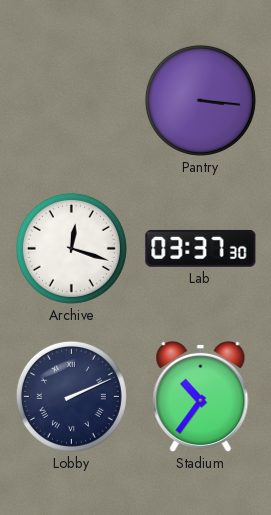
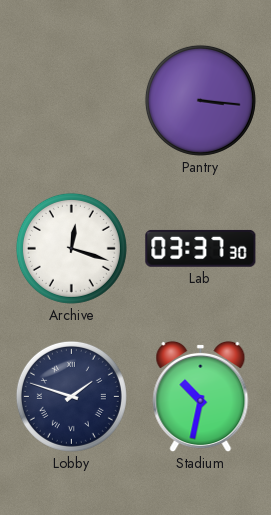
Lobby: 2:11 -> 1:48
Stadium: 10:36 -> 10:32
